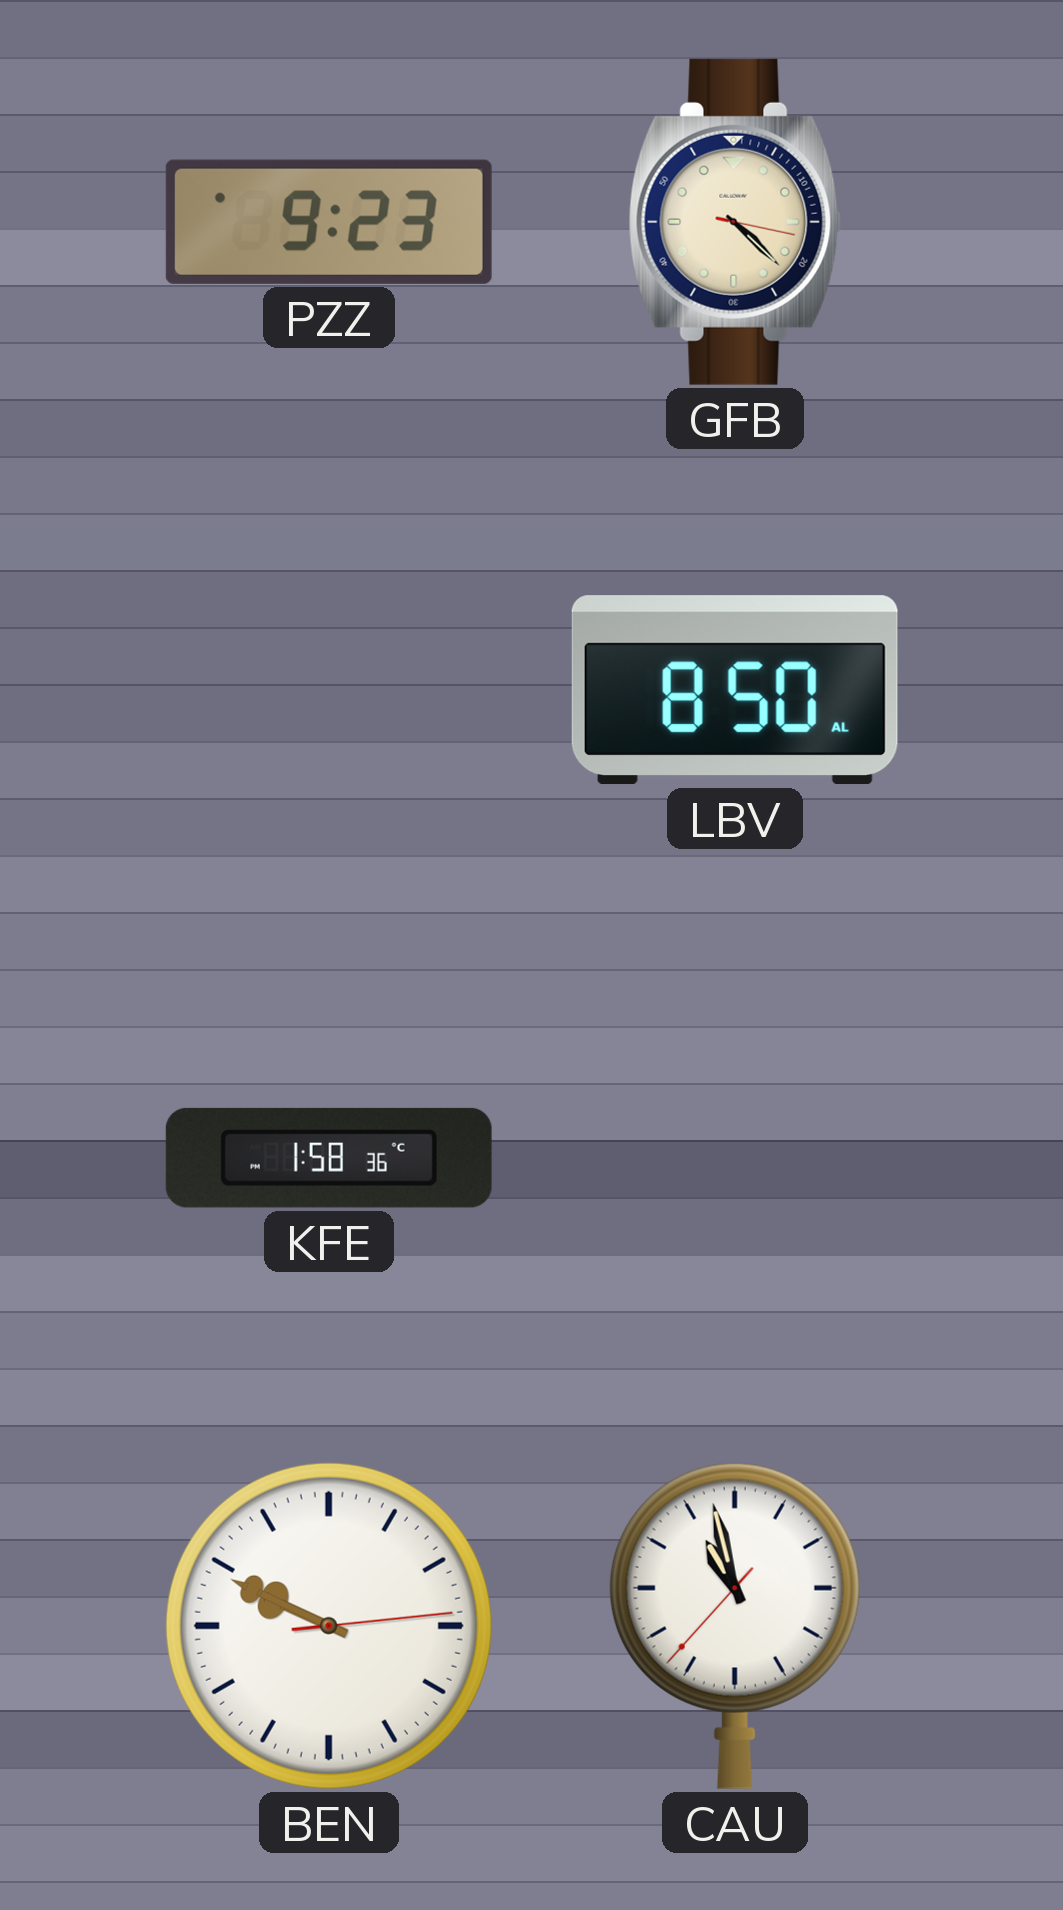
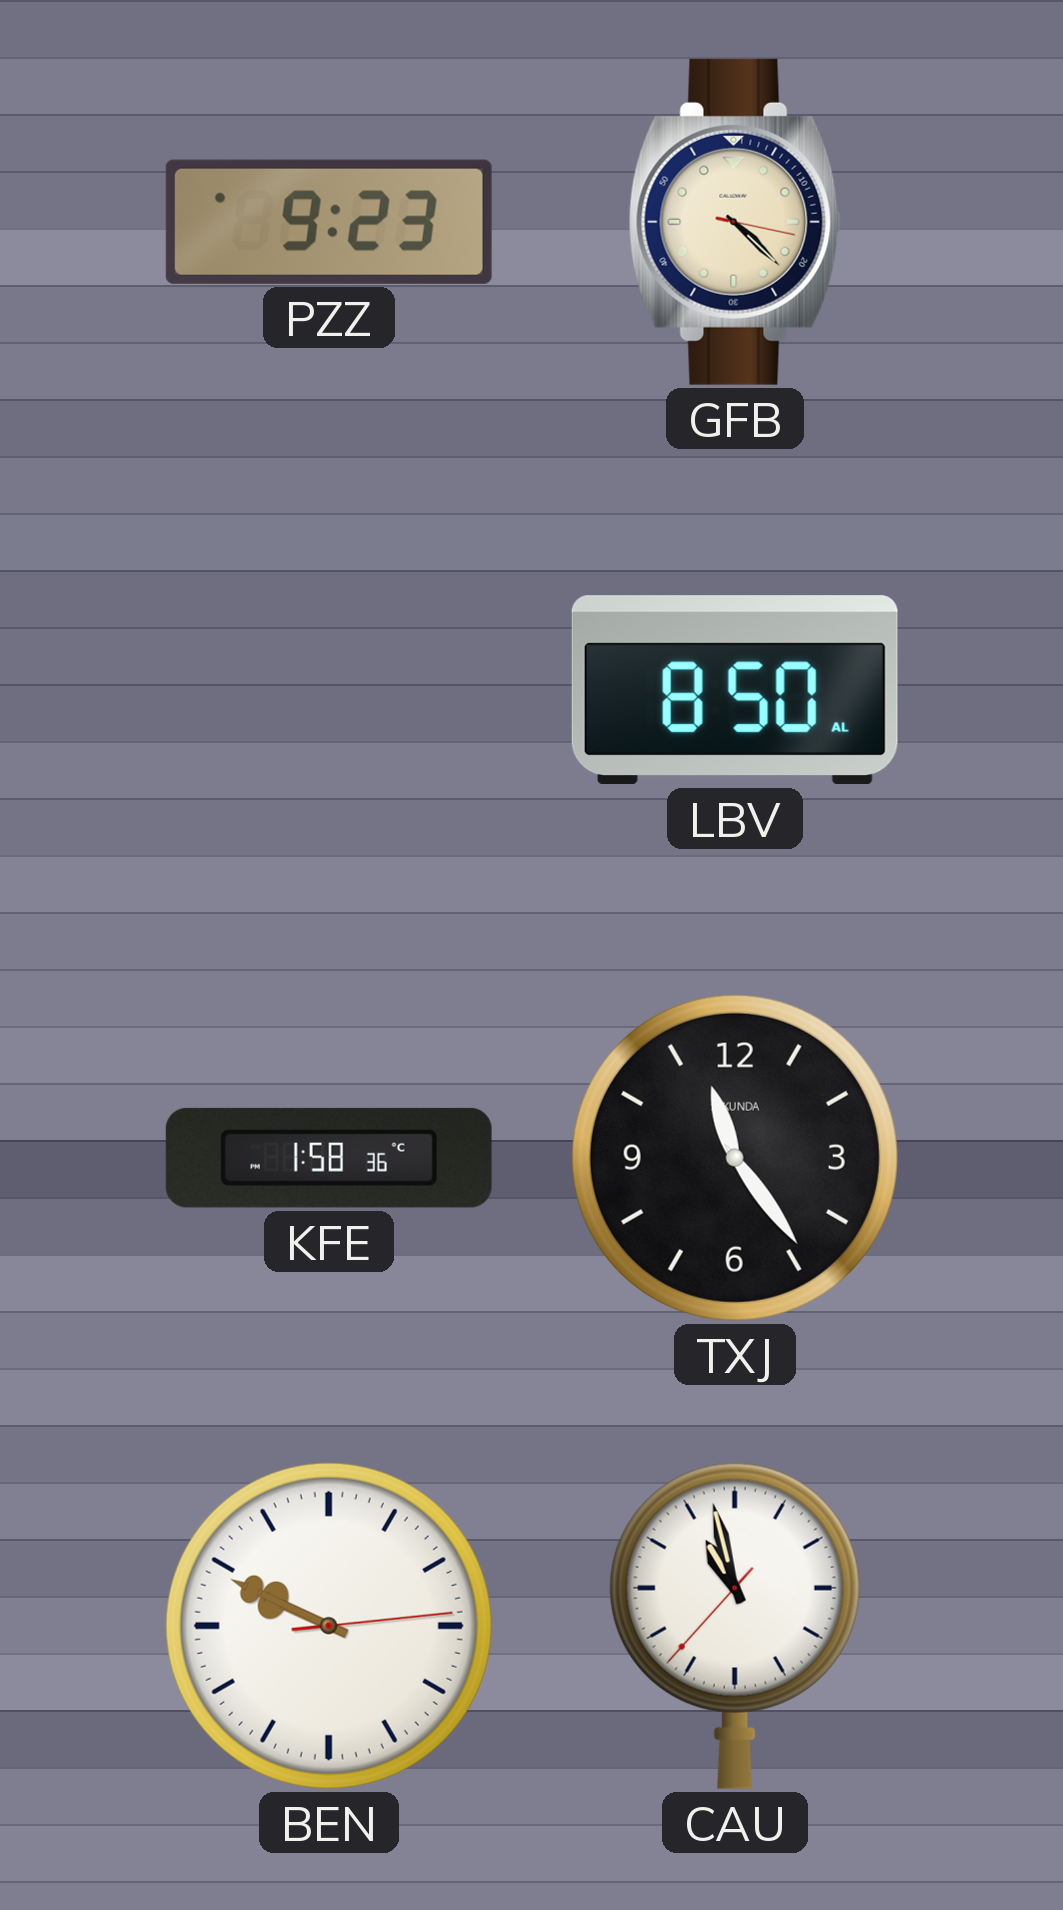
TXJ: none -> 11:24
